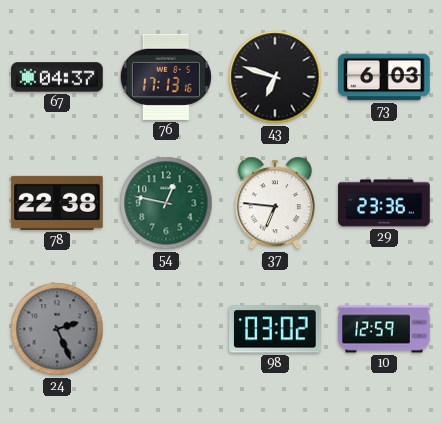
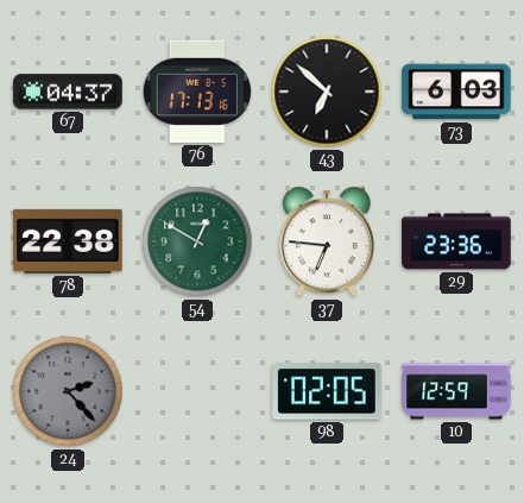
43: 6:48 -> 6:52
54: 12:47 -> 12:50
24: 2:26 -> 2:23
98: 03:02 -> 02:05
